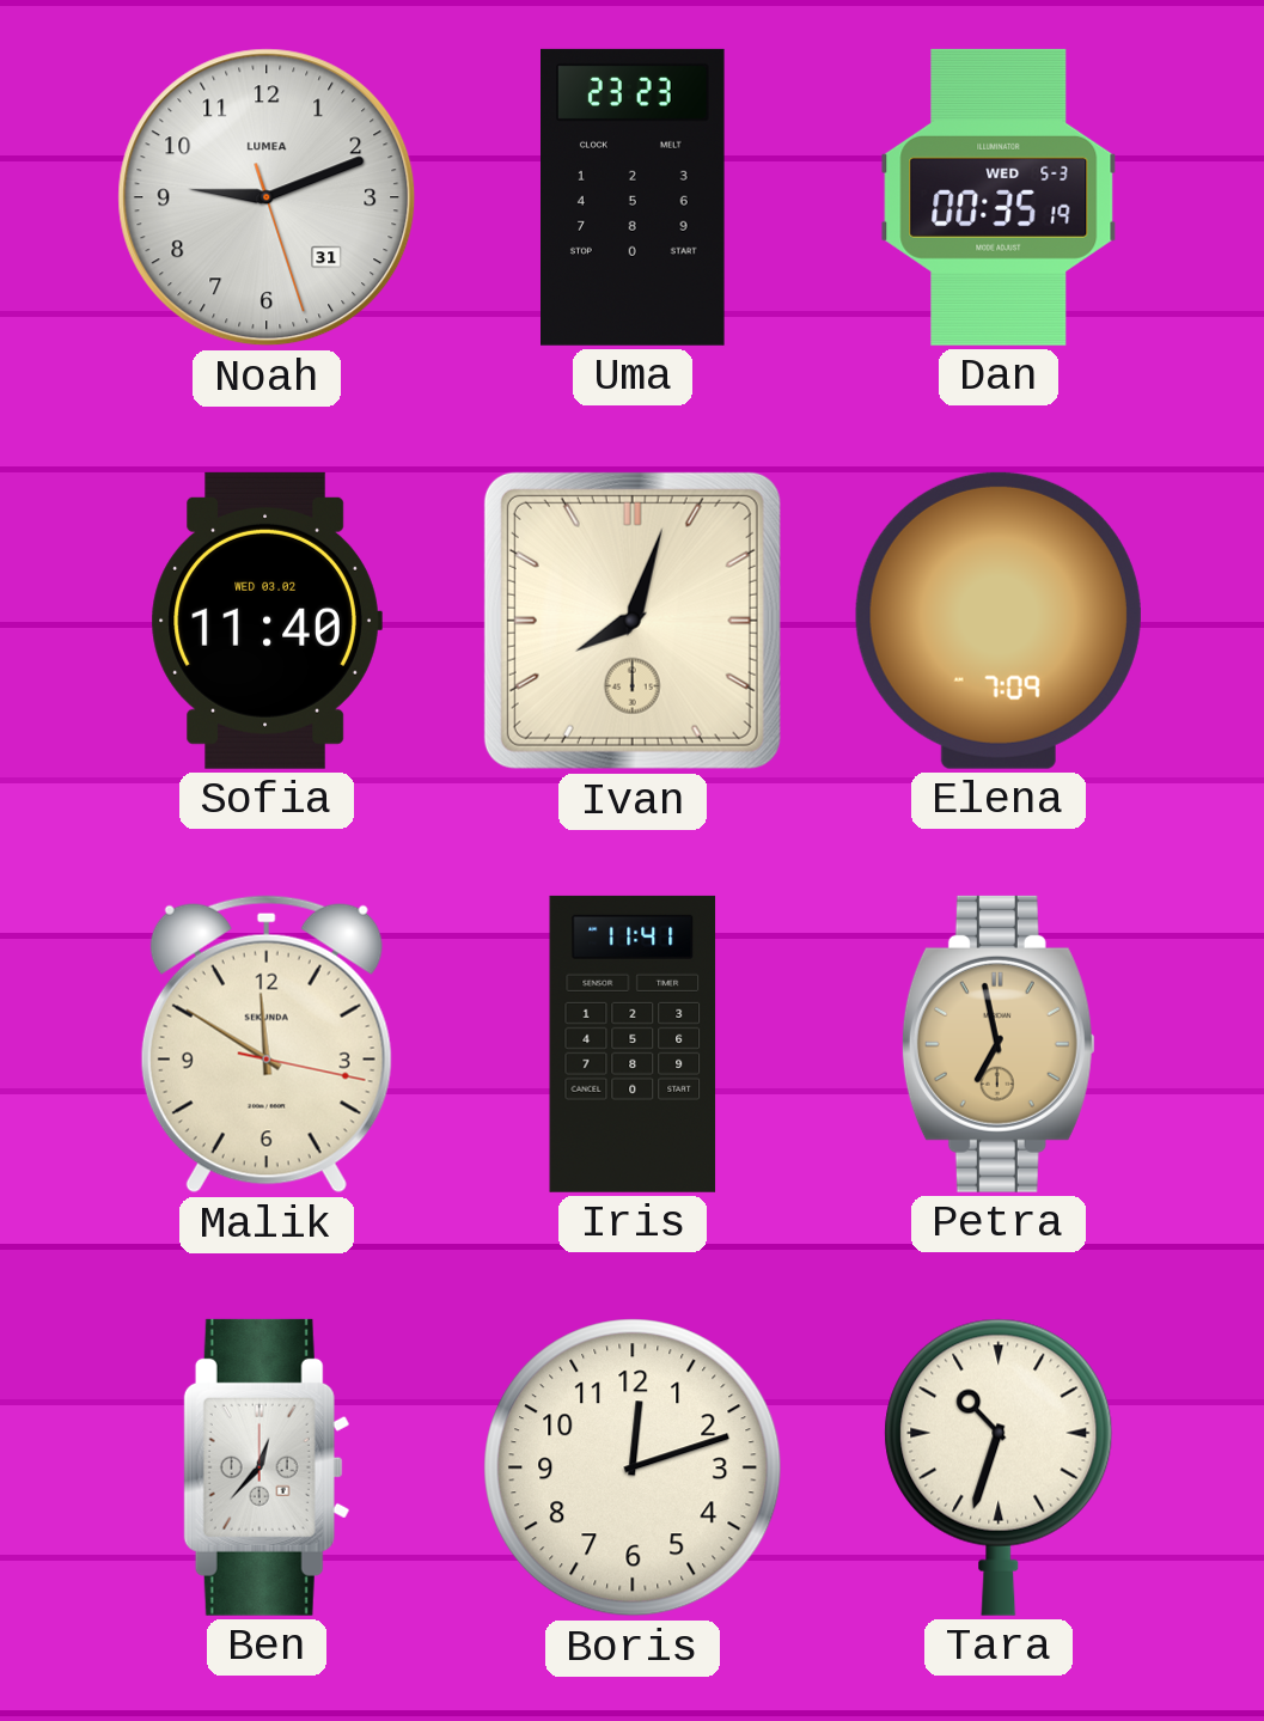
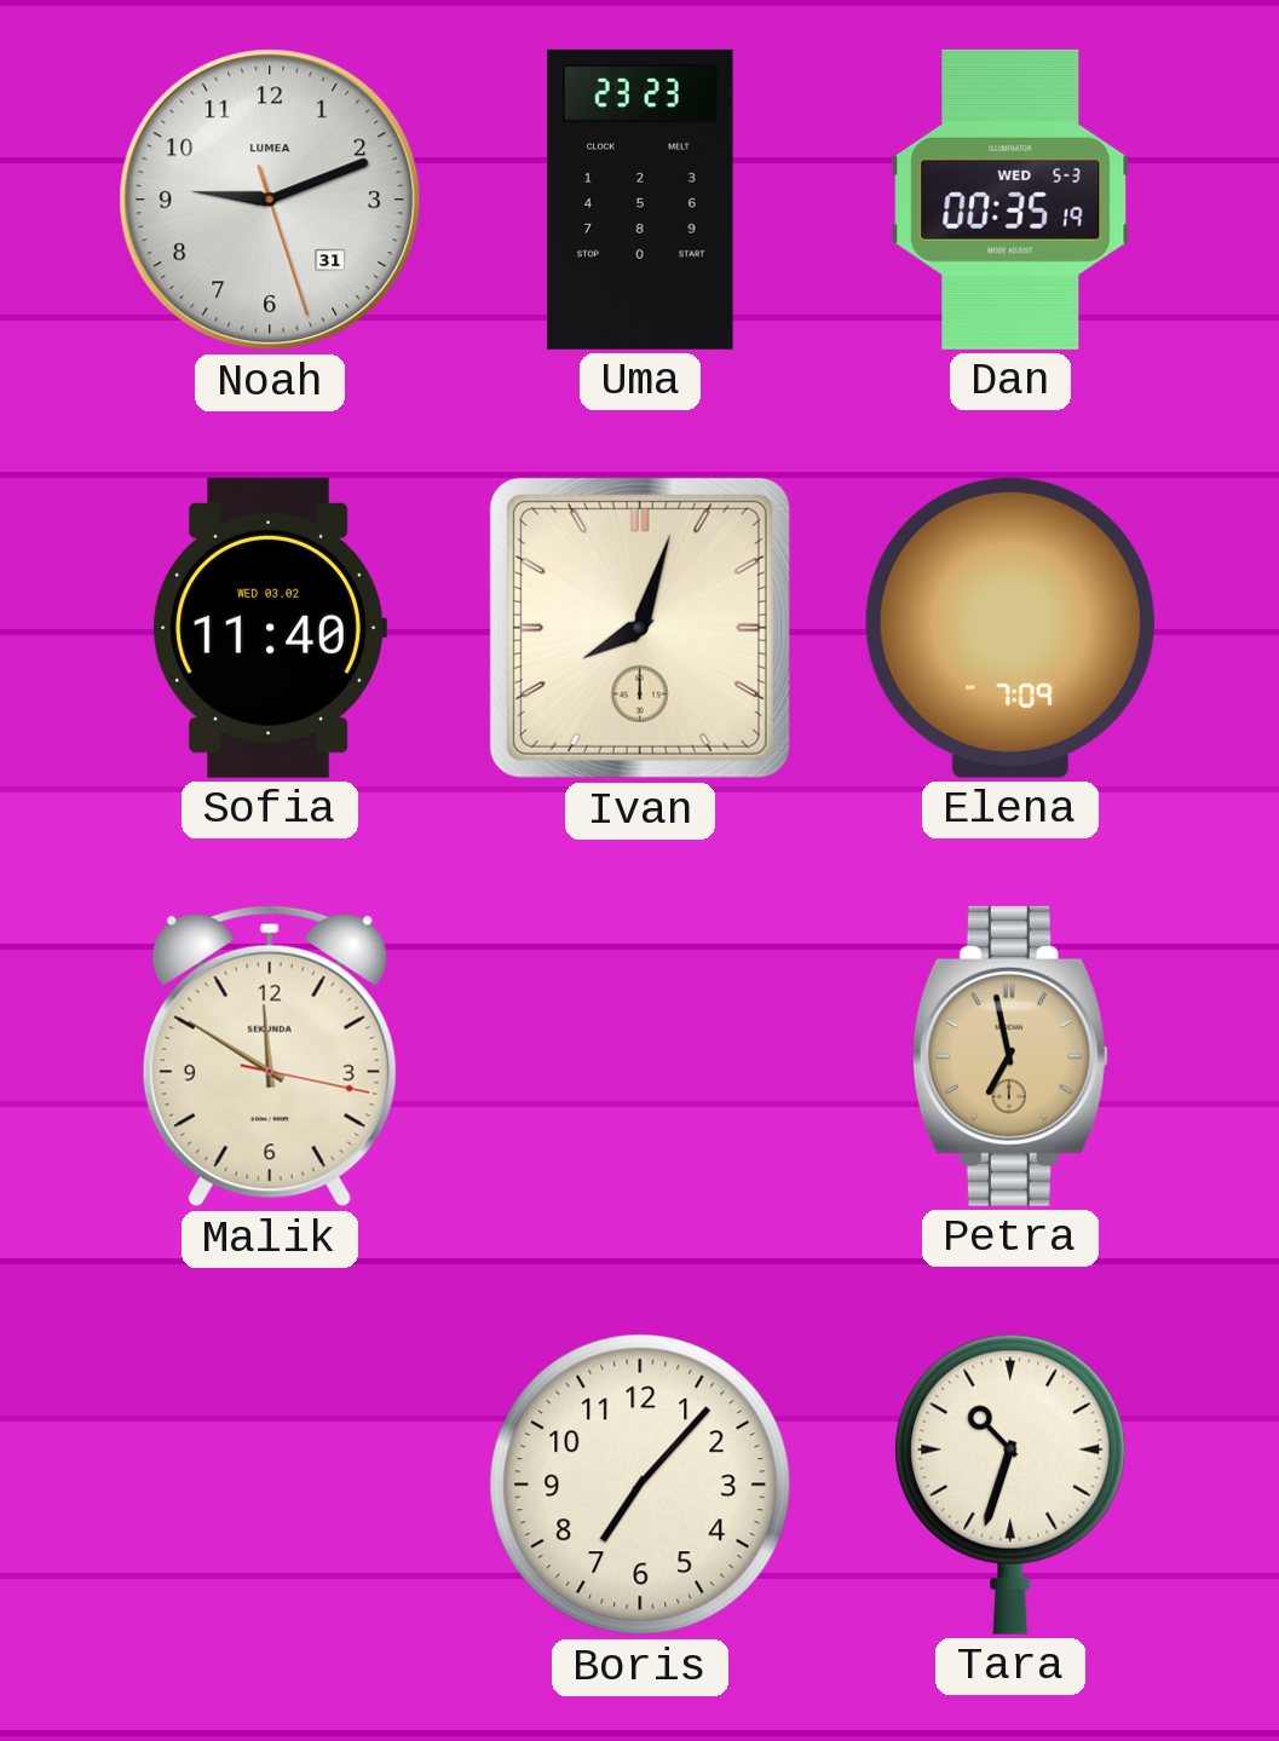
Iris: 11:41 -> none
Ben: 12:37 -> none
Boris: 12:12 -> 7:07
